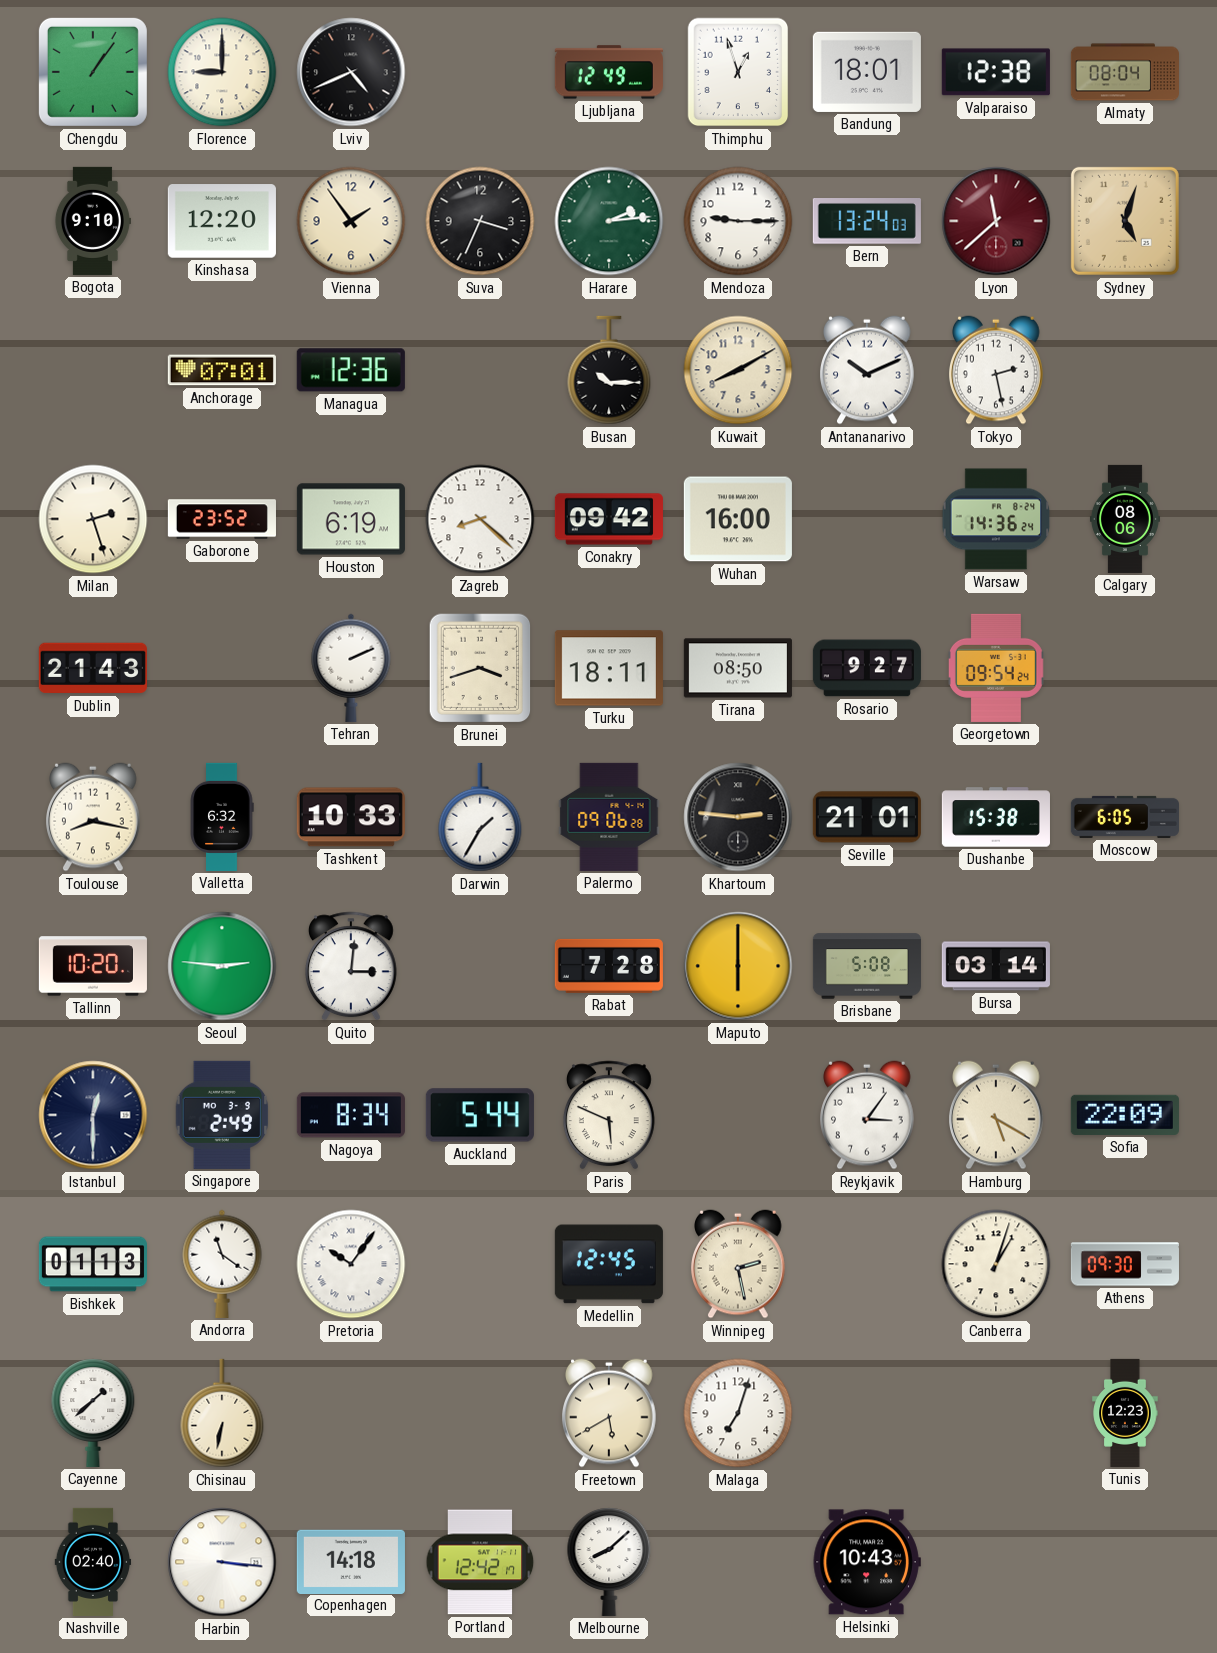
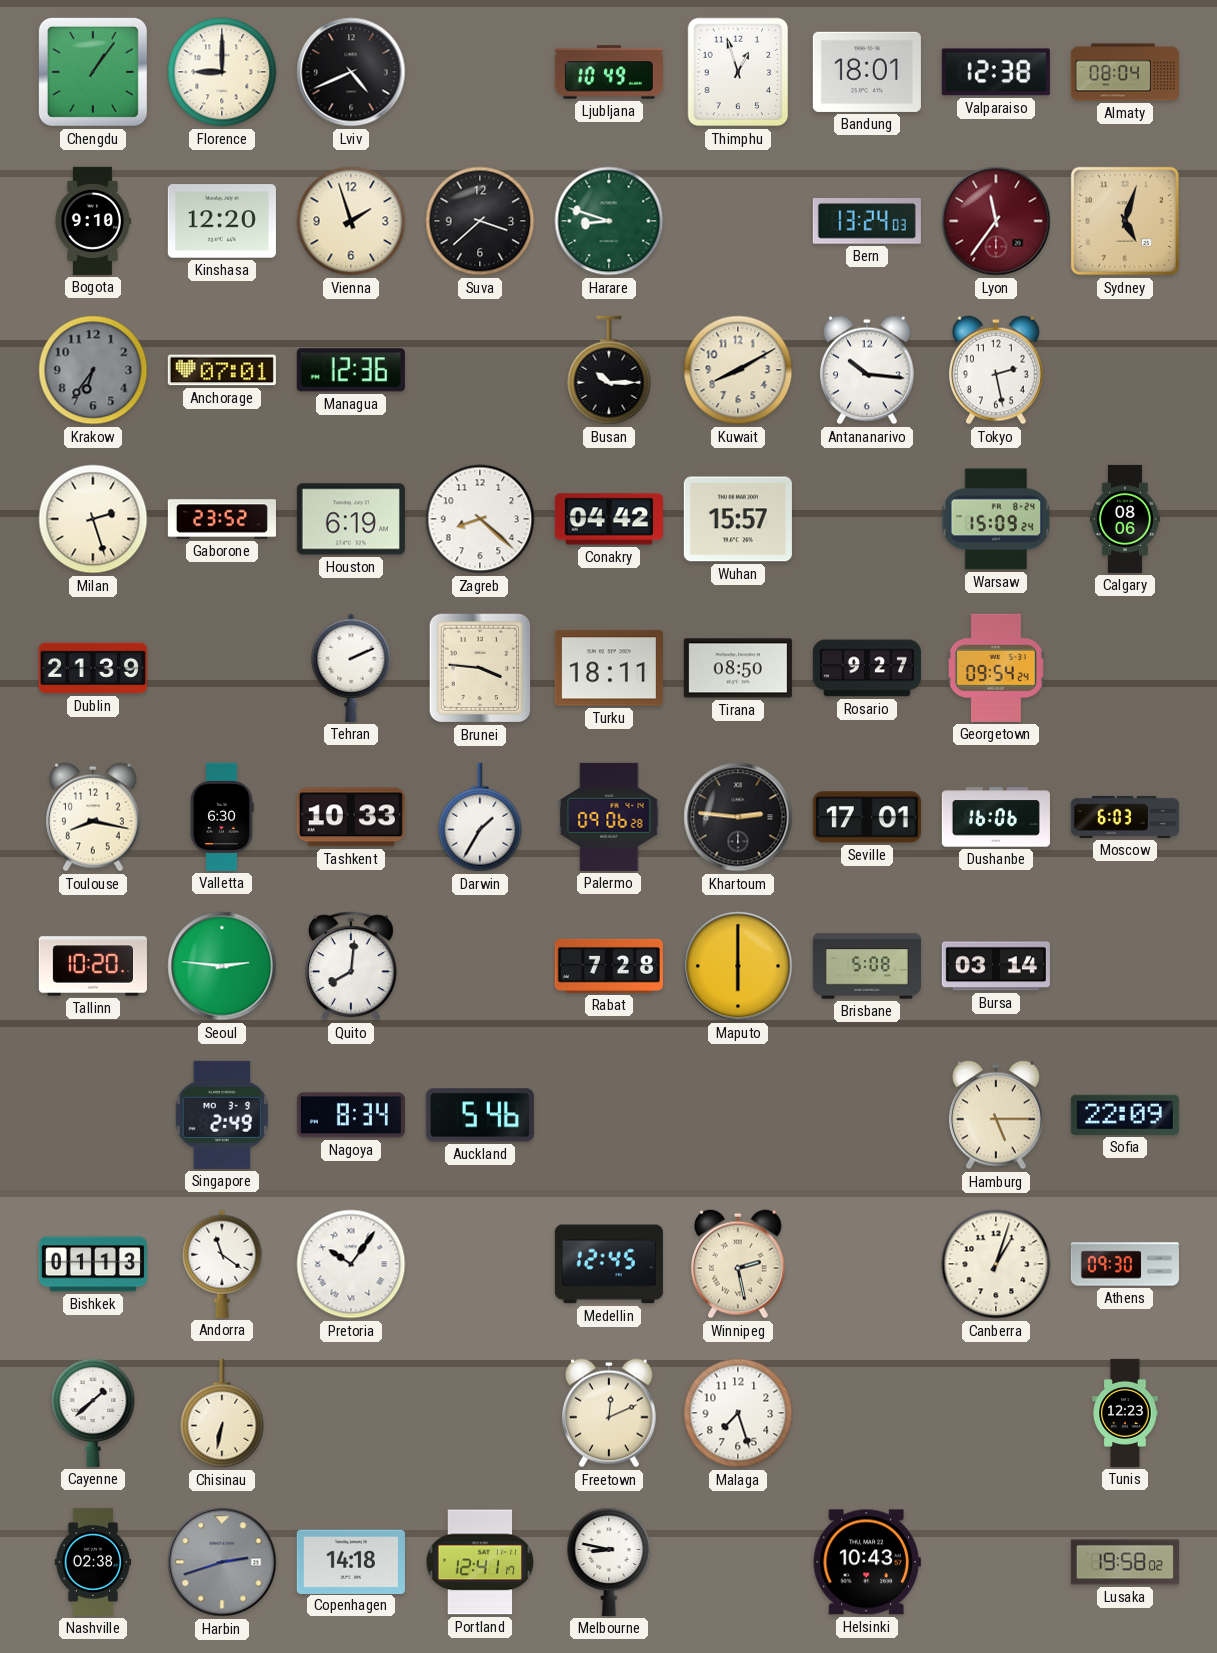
Ljubljana: 12:49 -> 10:49
Vienna: 1:54 -> 1:57
Suva: 3:34 -> 3:38
Harare: 2:14 -> 8:48
Mendoza: 9:15 -> none
Lyon: 11:38 -> 11:36
Krakow: none -> 6:36
Antananarivo: 10:11 -> 10:16
Conakry: 09:42 -> 04:42
Wuhan: 16:00 -> 15:57
Warsaw: 14:36 -> 15:09
Dublin: 21:43 -> 21:39
Brunei: 3:42 -> 3:46
Valletta: 6:32 -> 6:30
Seville: 21:01 -> 17:01
Dushanbe: 15:38 -> 16:06
Moscow: 6:05 -> 6:03
Quito: 3:01 -> 8:01
Istanbul: 12:30 -> none
Auckland: 5:44 -> 5:46
Paris: 5:49 -> none
Reykjavik: 3:06 -> none
Hamburg: 5:20 -> 5:15
Freetown: 5:40 -> 12:11
Malaga: 7:03 -> 7:27
Nashville: 02:40 -> 02:38
Harbin: 3:16 -> 2:42
Harbin dial: white -> grey
Portland: 12:42 -> 12:41
Melbourne: 8:08 -> 8:47
Lusaka: none -> 19:58
